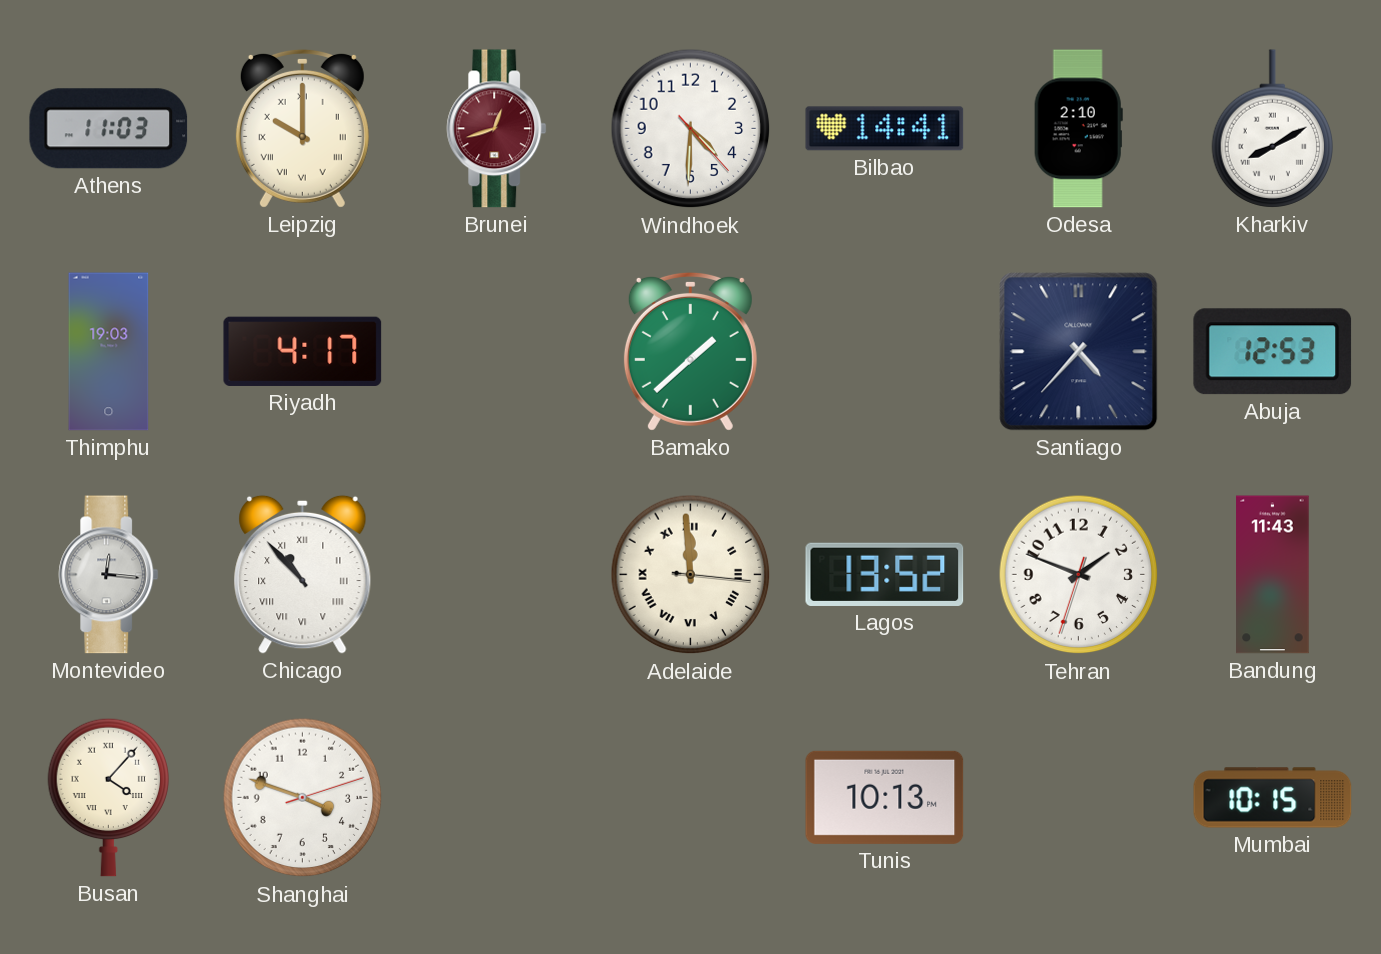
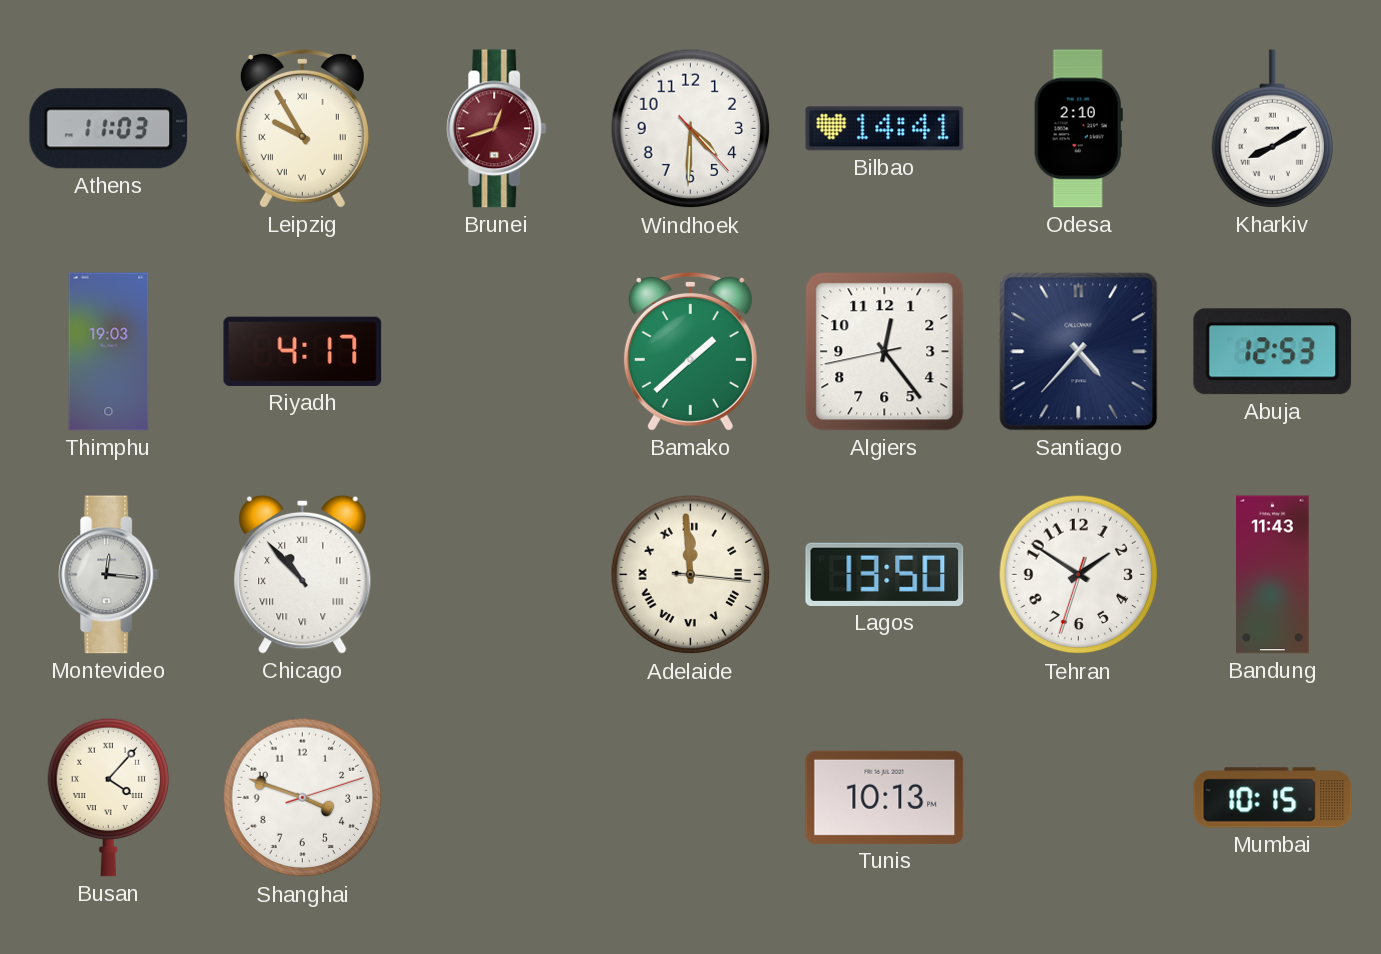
Leipzig: 10:00 -> 9:55
Algiers: none -> 12:23
Lagos: 13:52 -> 13:50
Tehran: 1:48 -> 1:50
